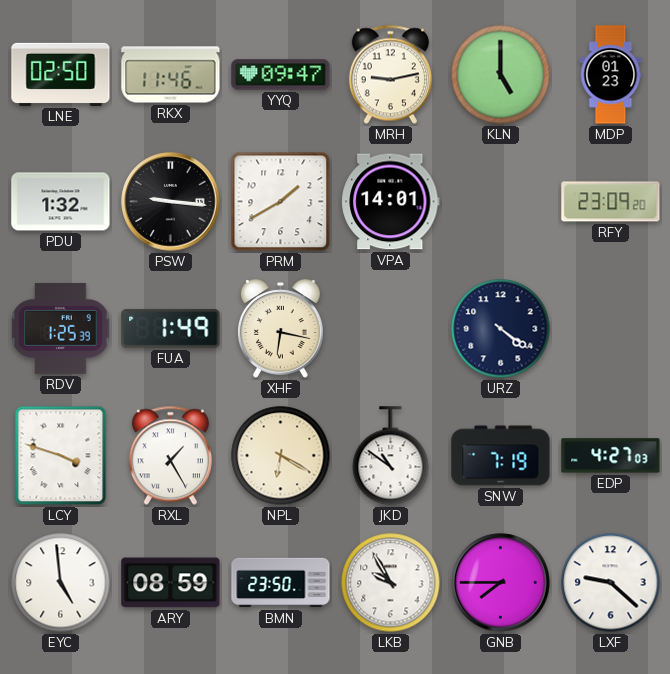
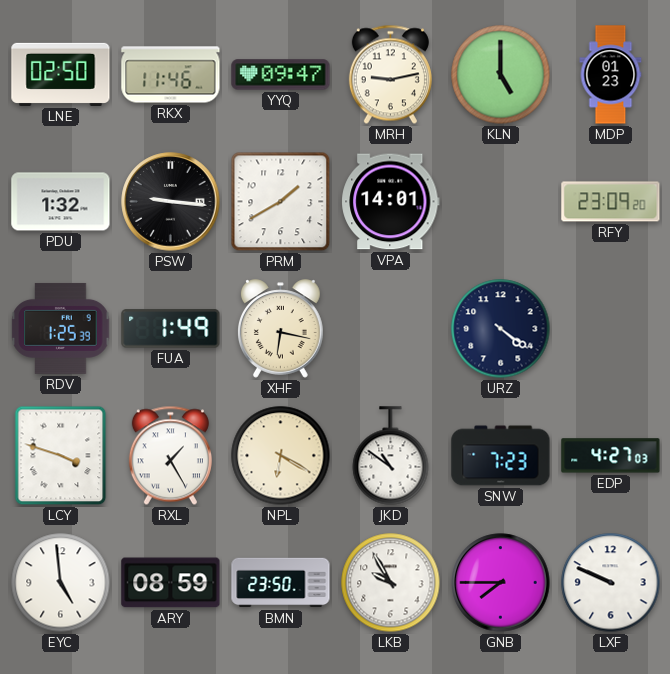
SNW: 7:19 -> 7:23
LXF: 9:22 -> 9:49
